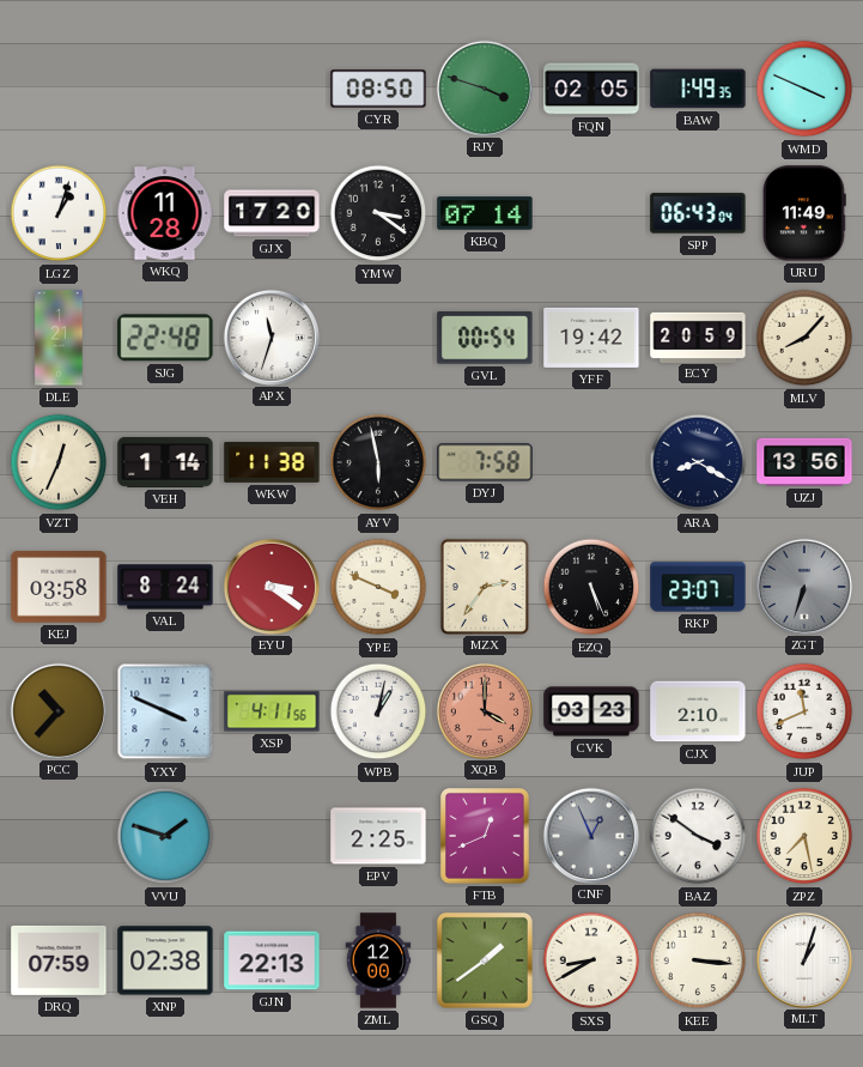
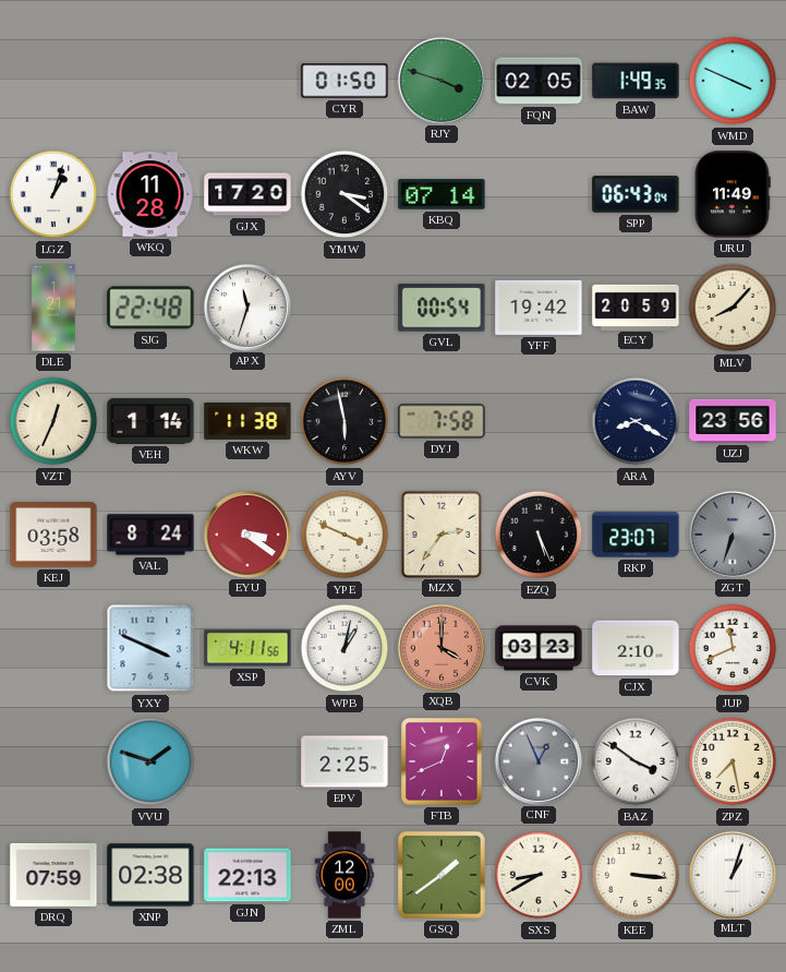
CYR: 08:50 -> 01:50
UZJ: 13:56 -> 23:56
PCC: 10:37 -> none
